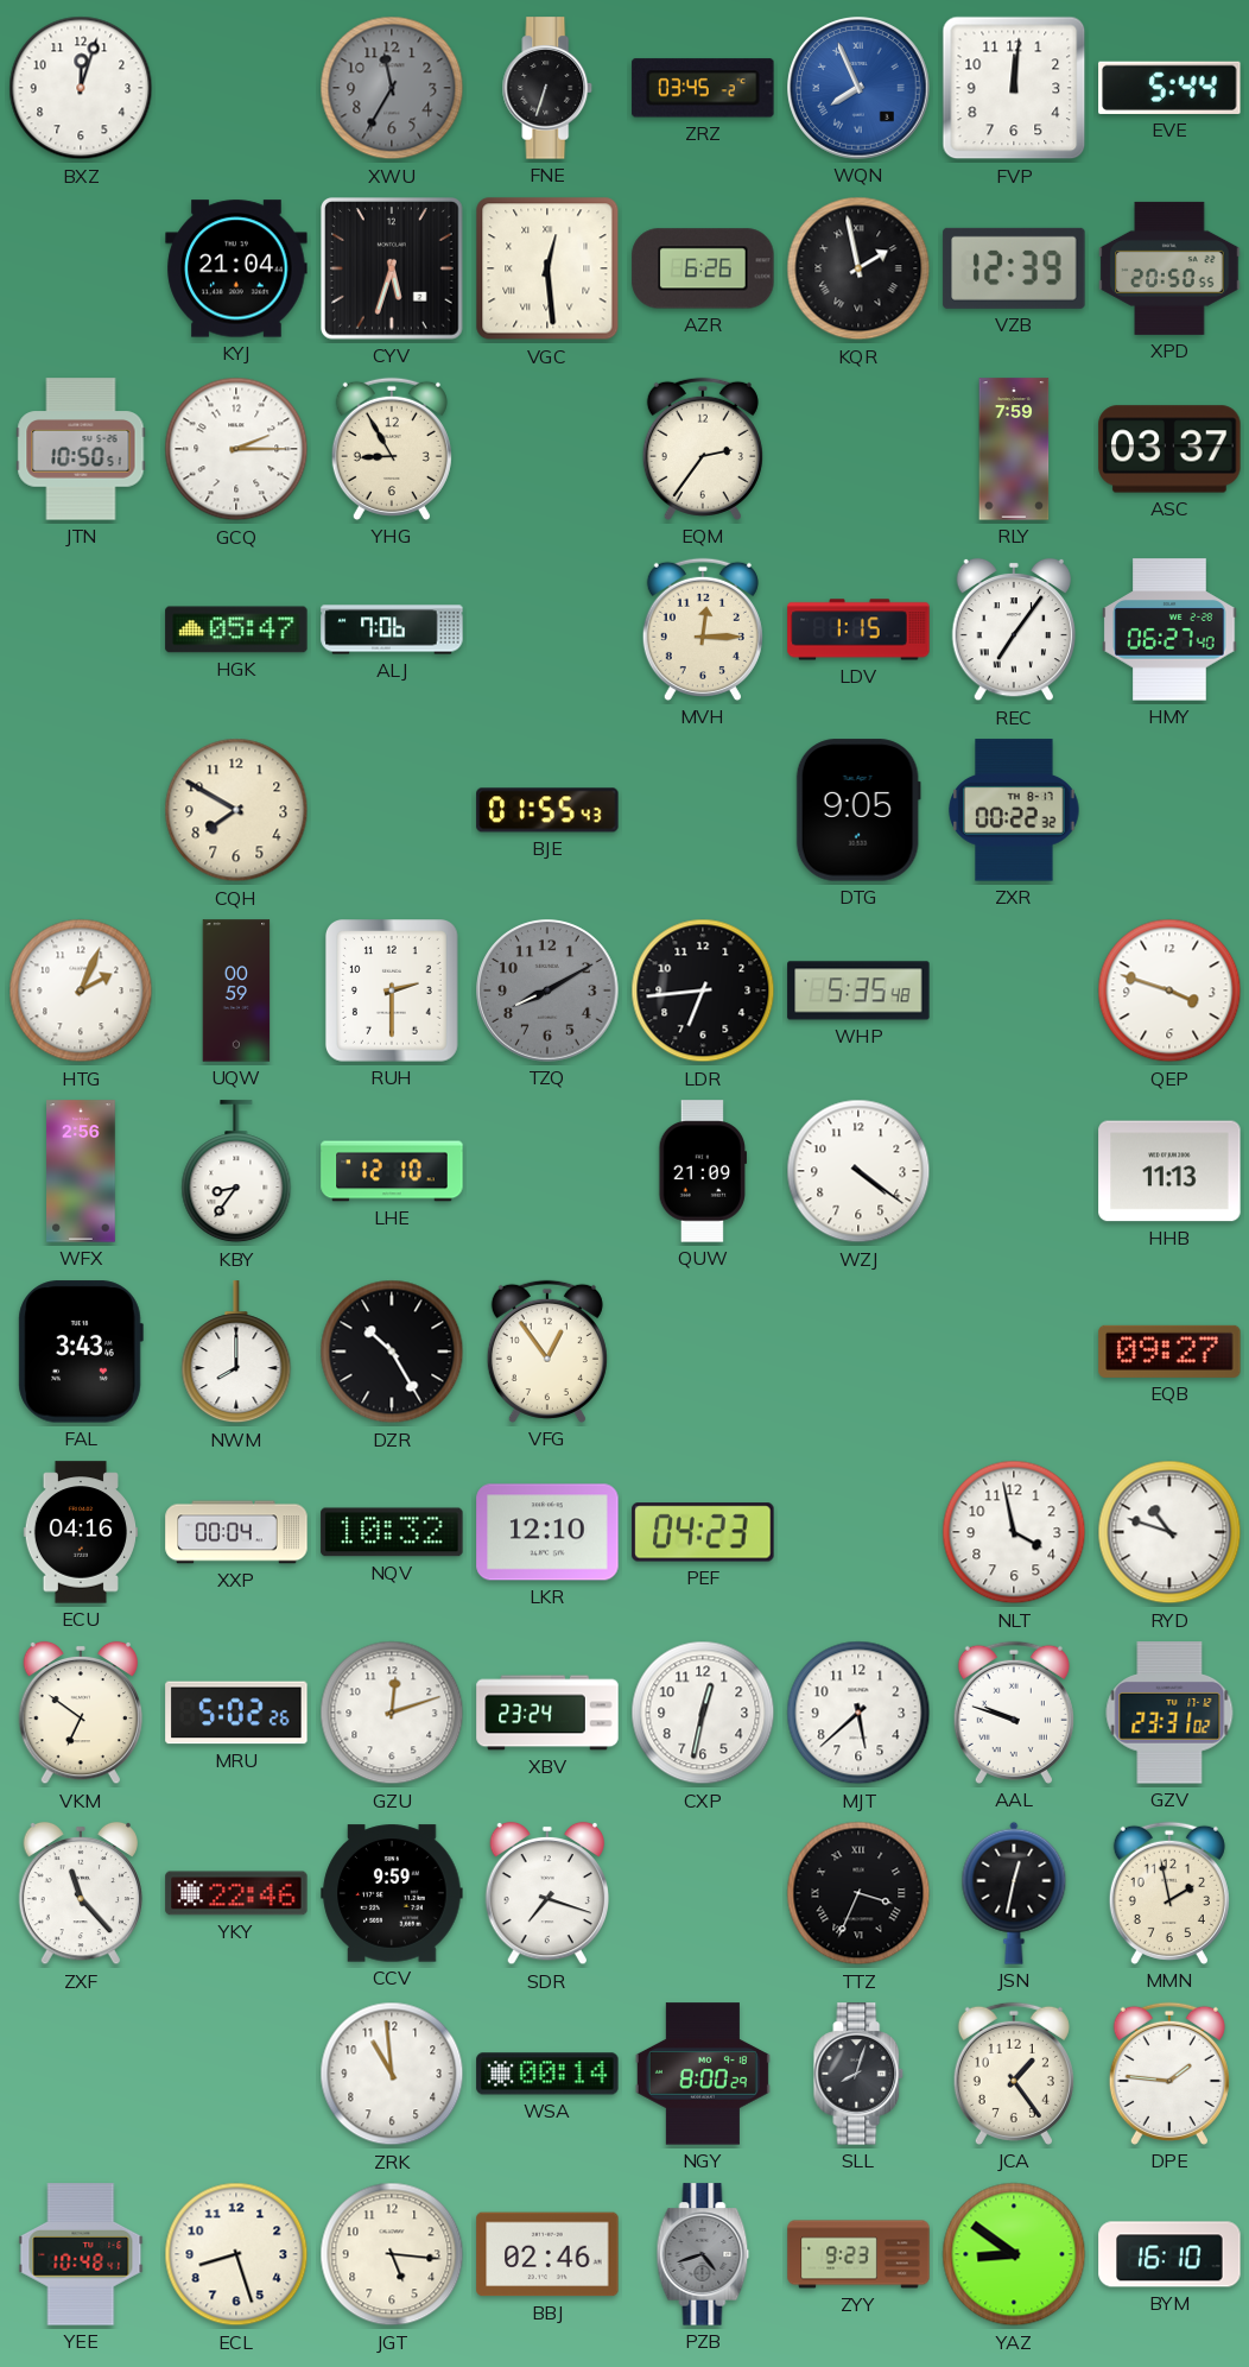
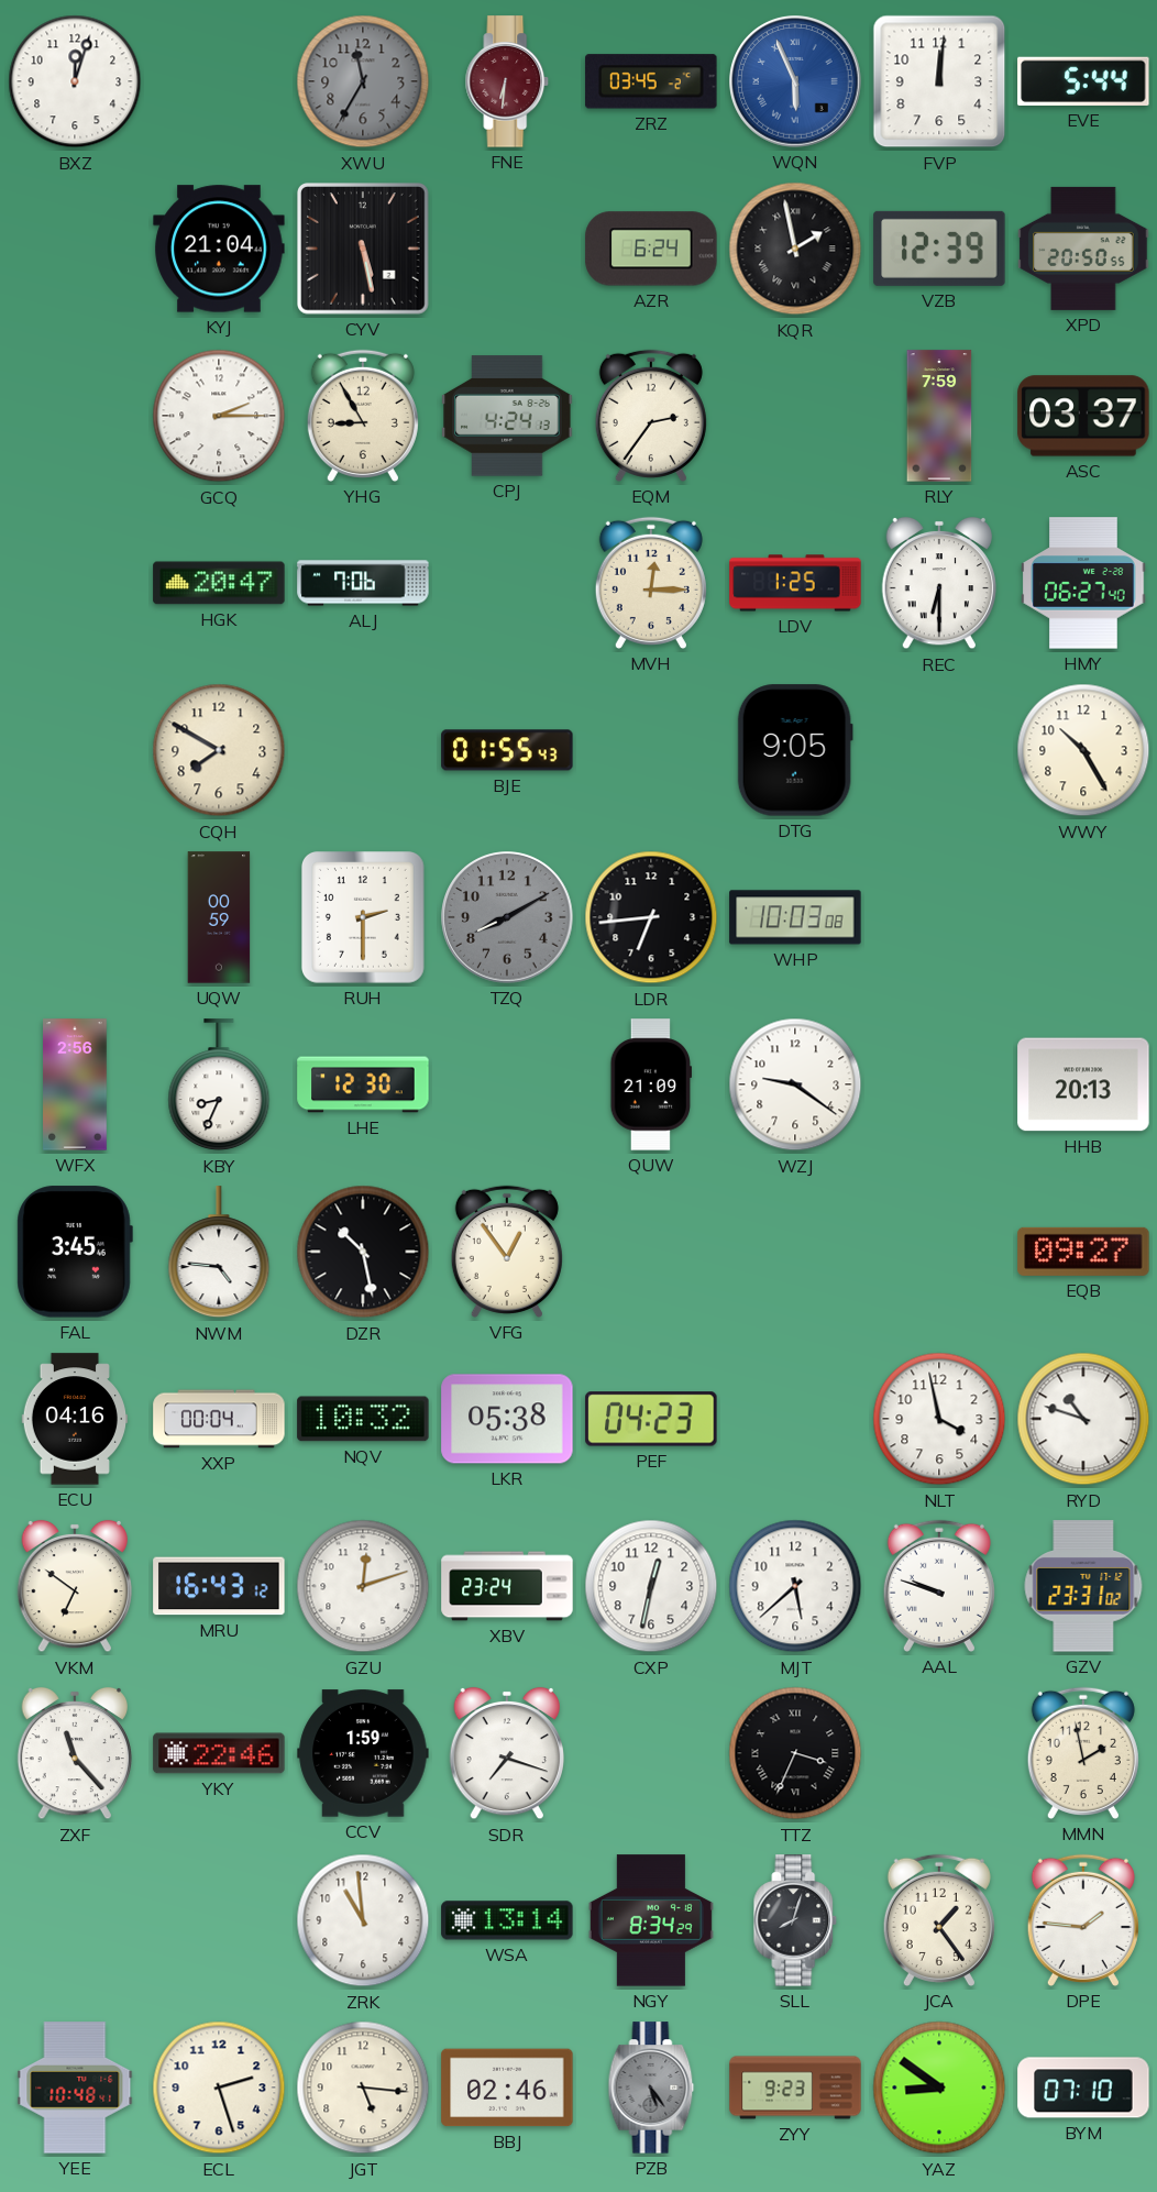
FNE: 6:33 -> 6:31
FNE dial: black -> burgundy
WQN: 7:56 -> 5:56
CYV: 5:33 -> 5:28
VGC: 12:29 -> none
AZR: 6:26 -> 6:24
JTN: 10:50 -> none
CPJ: none -> 4:24
HGK: 05:47 -> 20:47
LDV: 1:15 -> 1:25
REC: 7:06 -> 6:30
ZXR: 00:22 -> none
WWY: none -> 10:25
HTG: 2:04 -> none
WHP: 5:35 -> 10:03
QEP: 3:48 -> none
KBY: 8:36 -> 8:34
LHE: 12:10 -> 12:30
WZJ: 4:21 -> 9:21
HHB: 11:13 -> 20:13
FAL: 3:43 -> 3:45
NWM: 8:00 -> 4:46
DZR: 10:25 -> 10:28
LKR: 12:10 -> 05:38
MRU: 5:02 -> 16:43
CCV: 9:59 -> 1:59
JSN: 12:32 -> none
WSA: 00:14 -> 13:14
NGY: 8:00 -> 8:34
ECL: 8:27 -> 2:27
PZB: 4:42 -> 5:24
BYM: 16:10 -> 07:10
